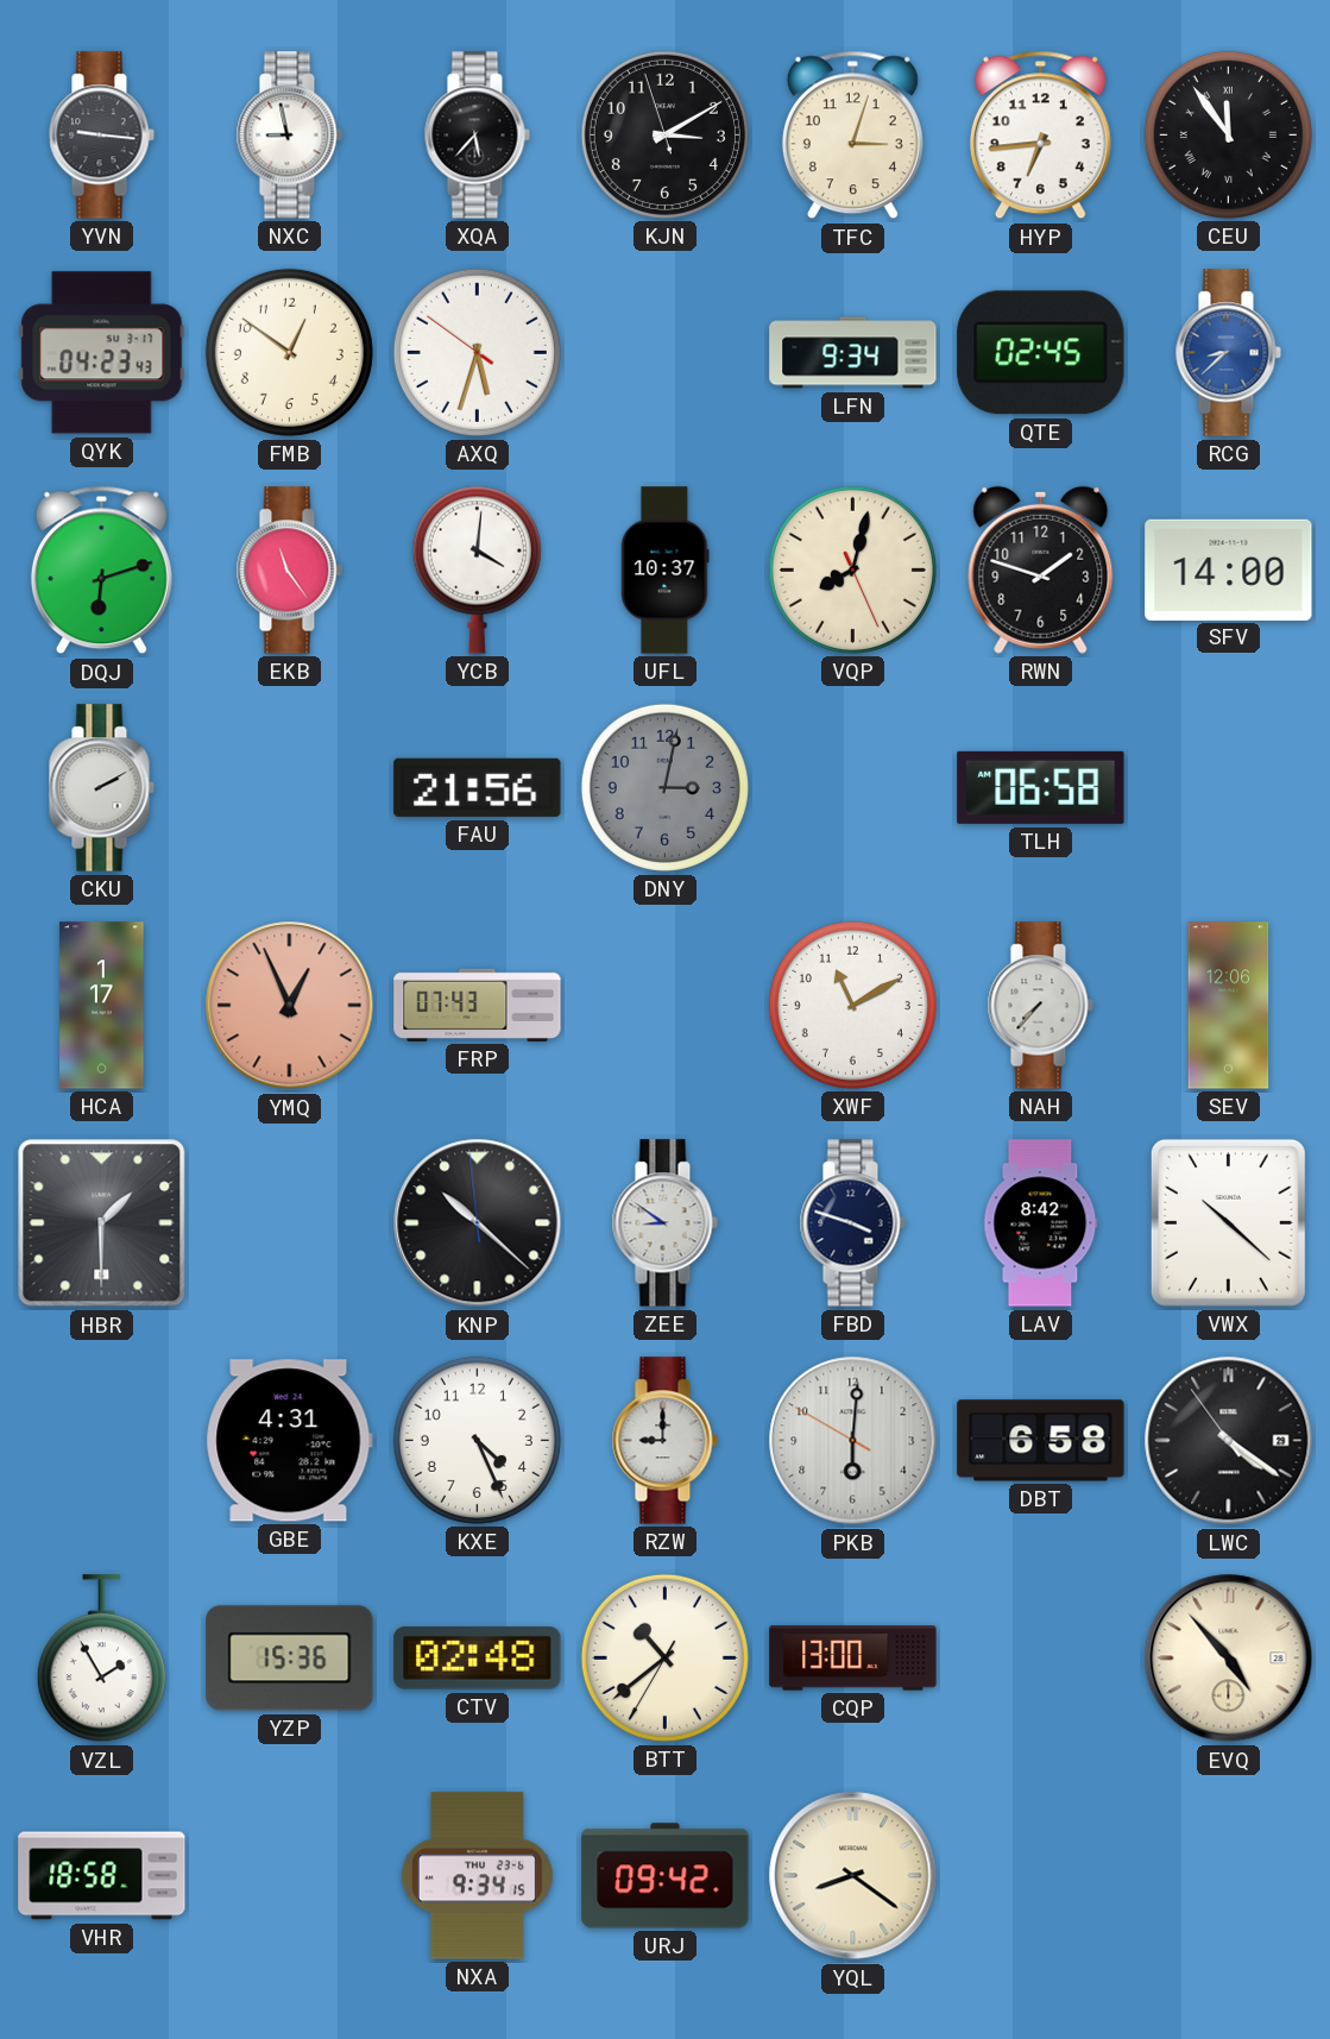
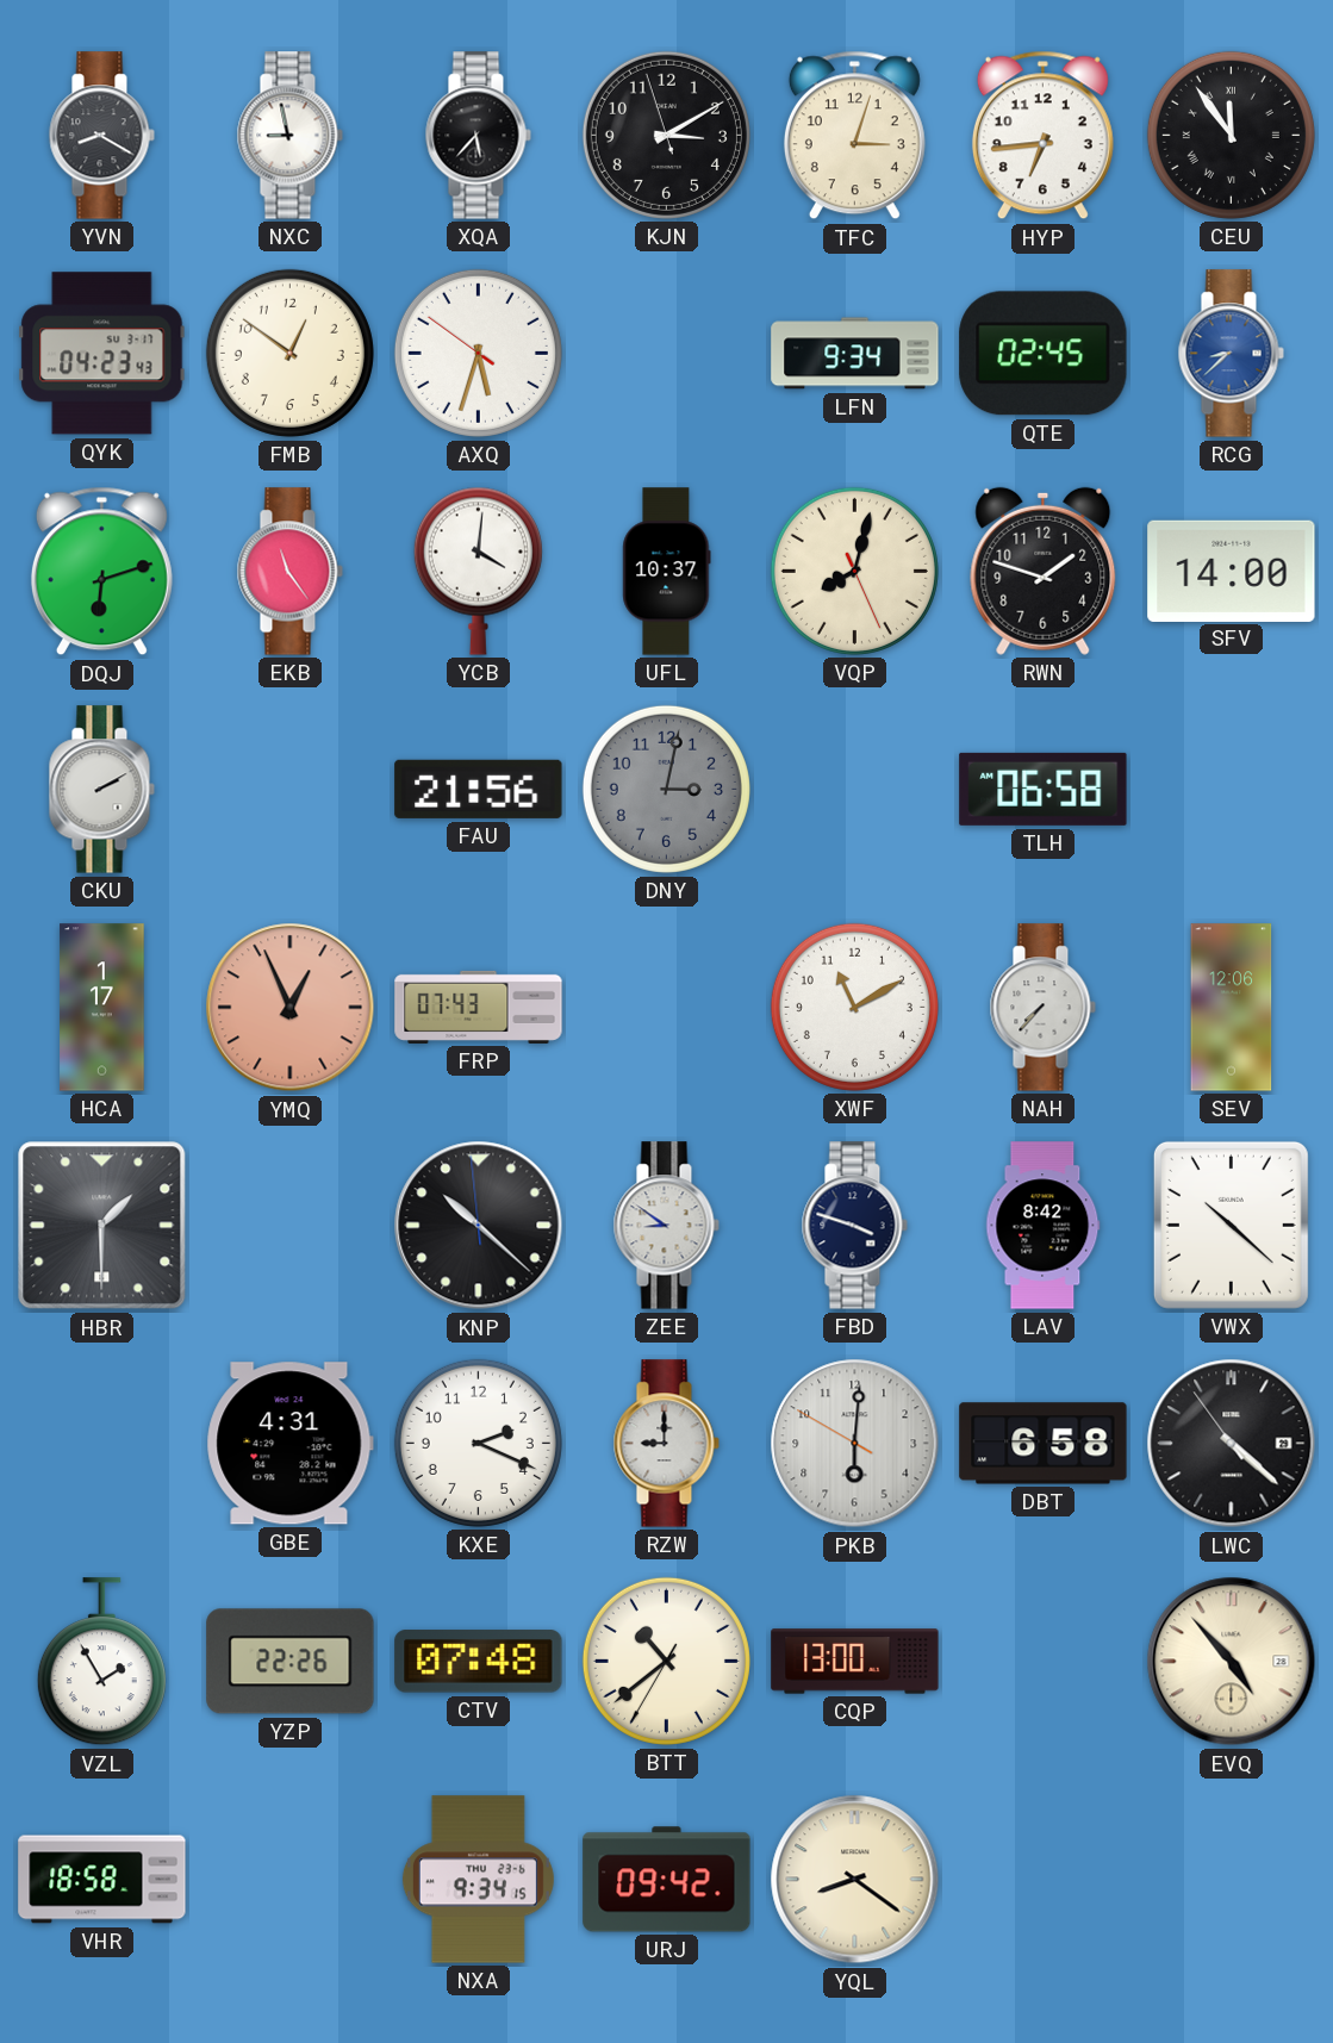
YVN: 9:16 -> 8:20
KXE: 4:26 -> 2:19
LWC: 4:20 -> 4:21
YZP: 15:36 -> 22:26
CTV: 02:48 -> 07:48
